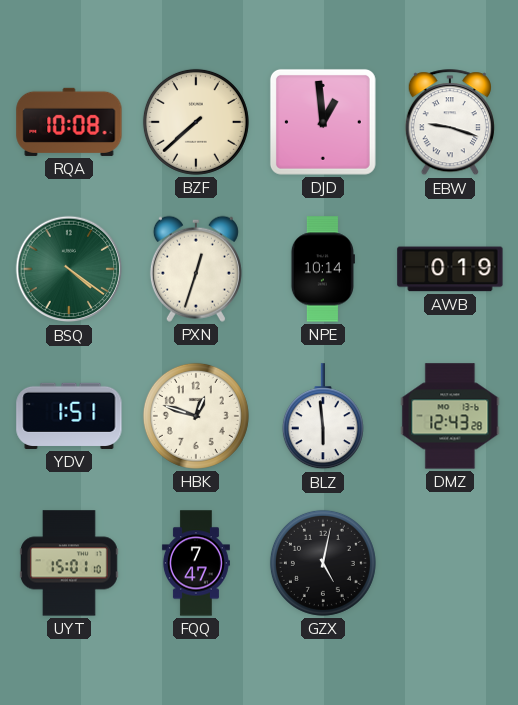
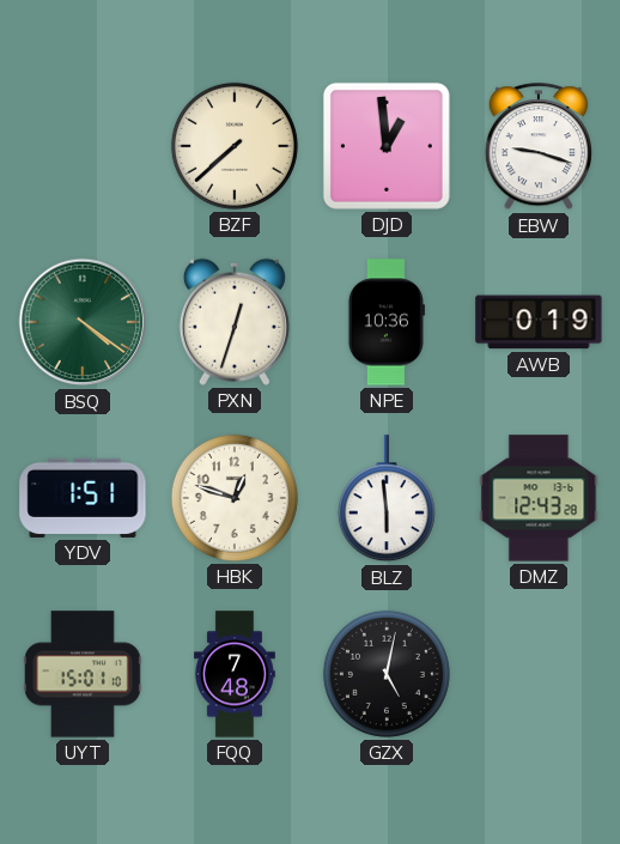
RQA: 10:08 -> none
NPE: 10:14 -> 10:36
FQQ: 7:47 -> 7:48
